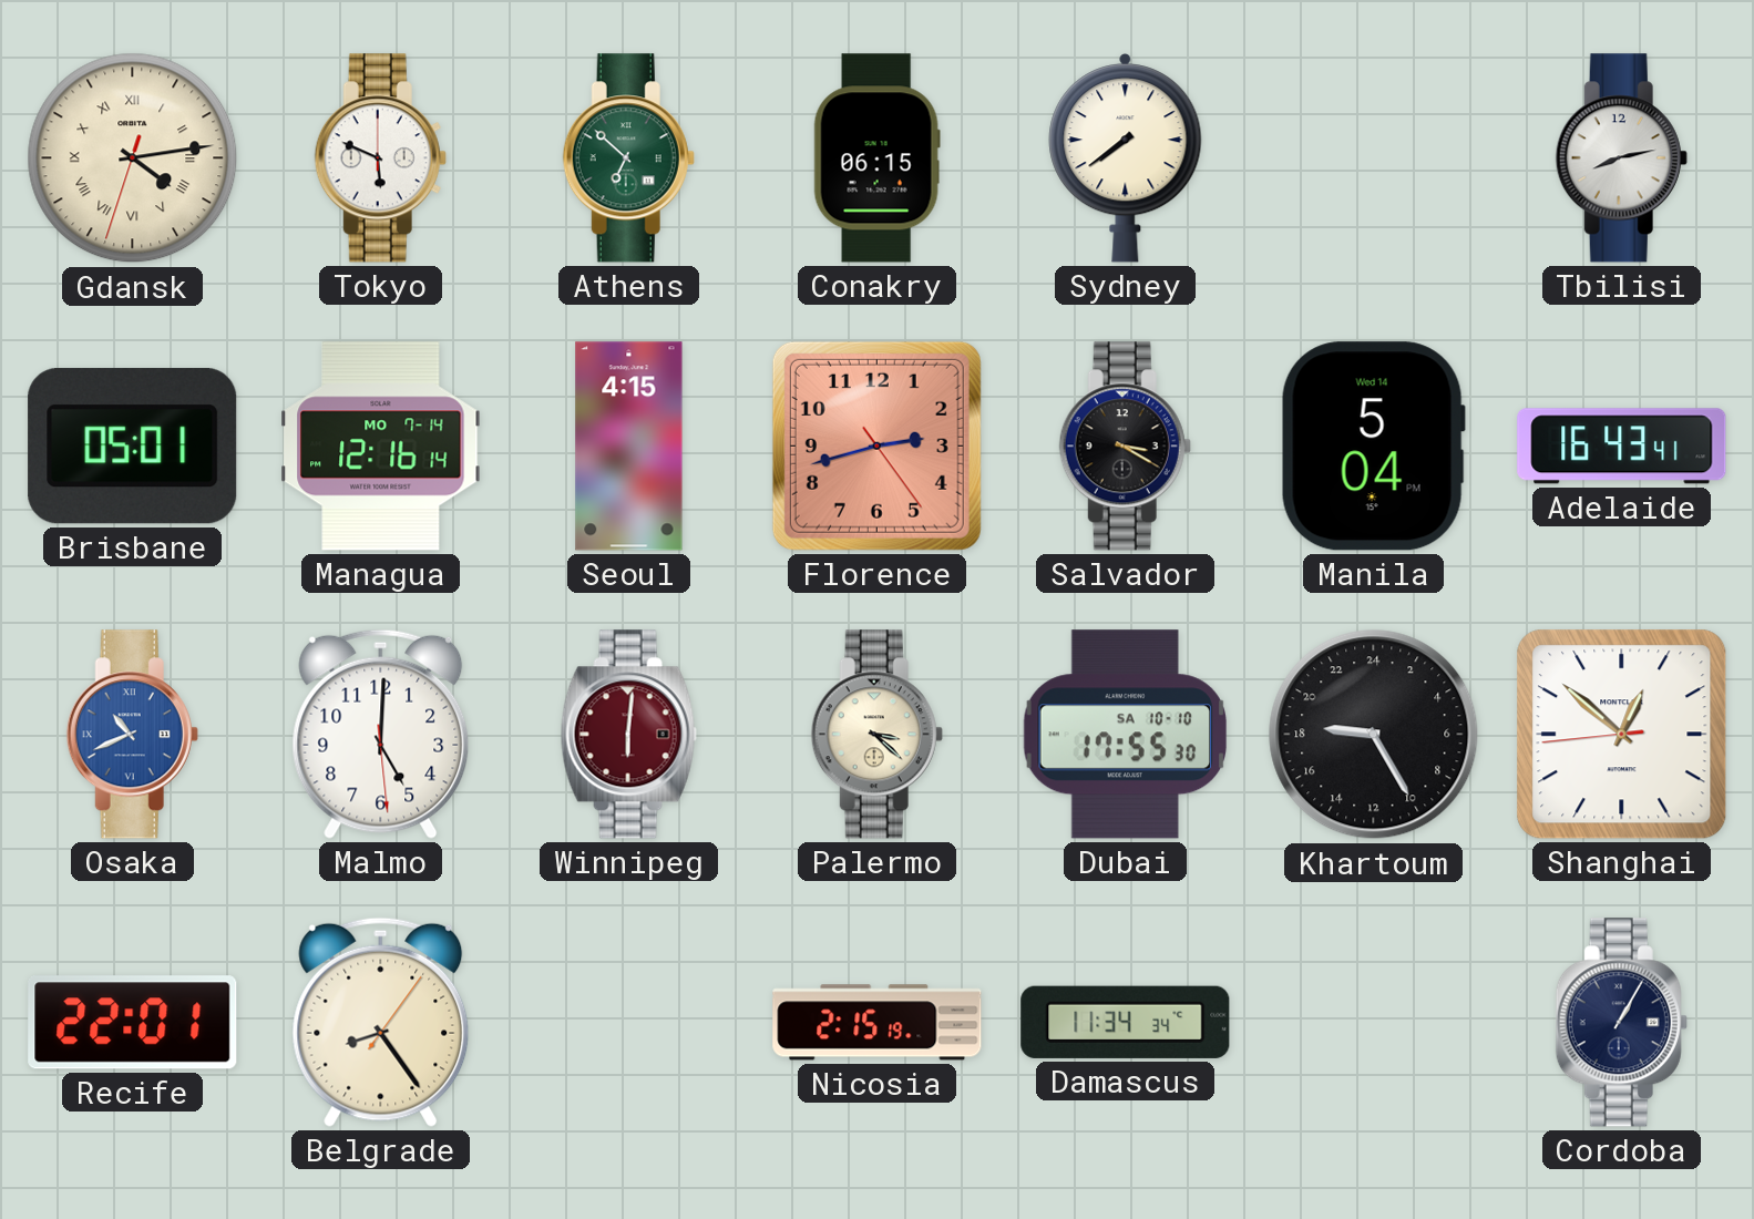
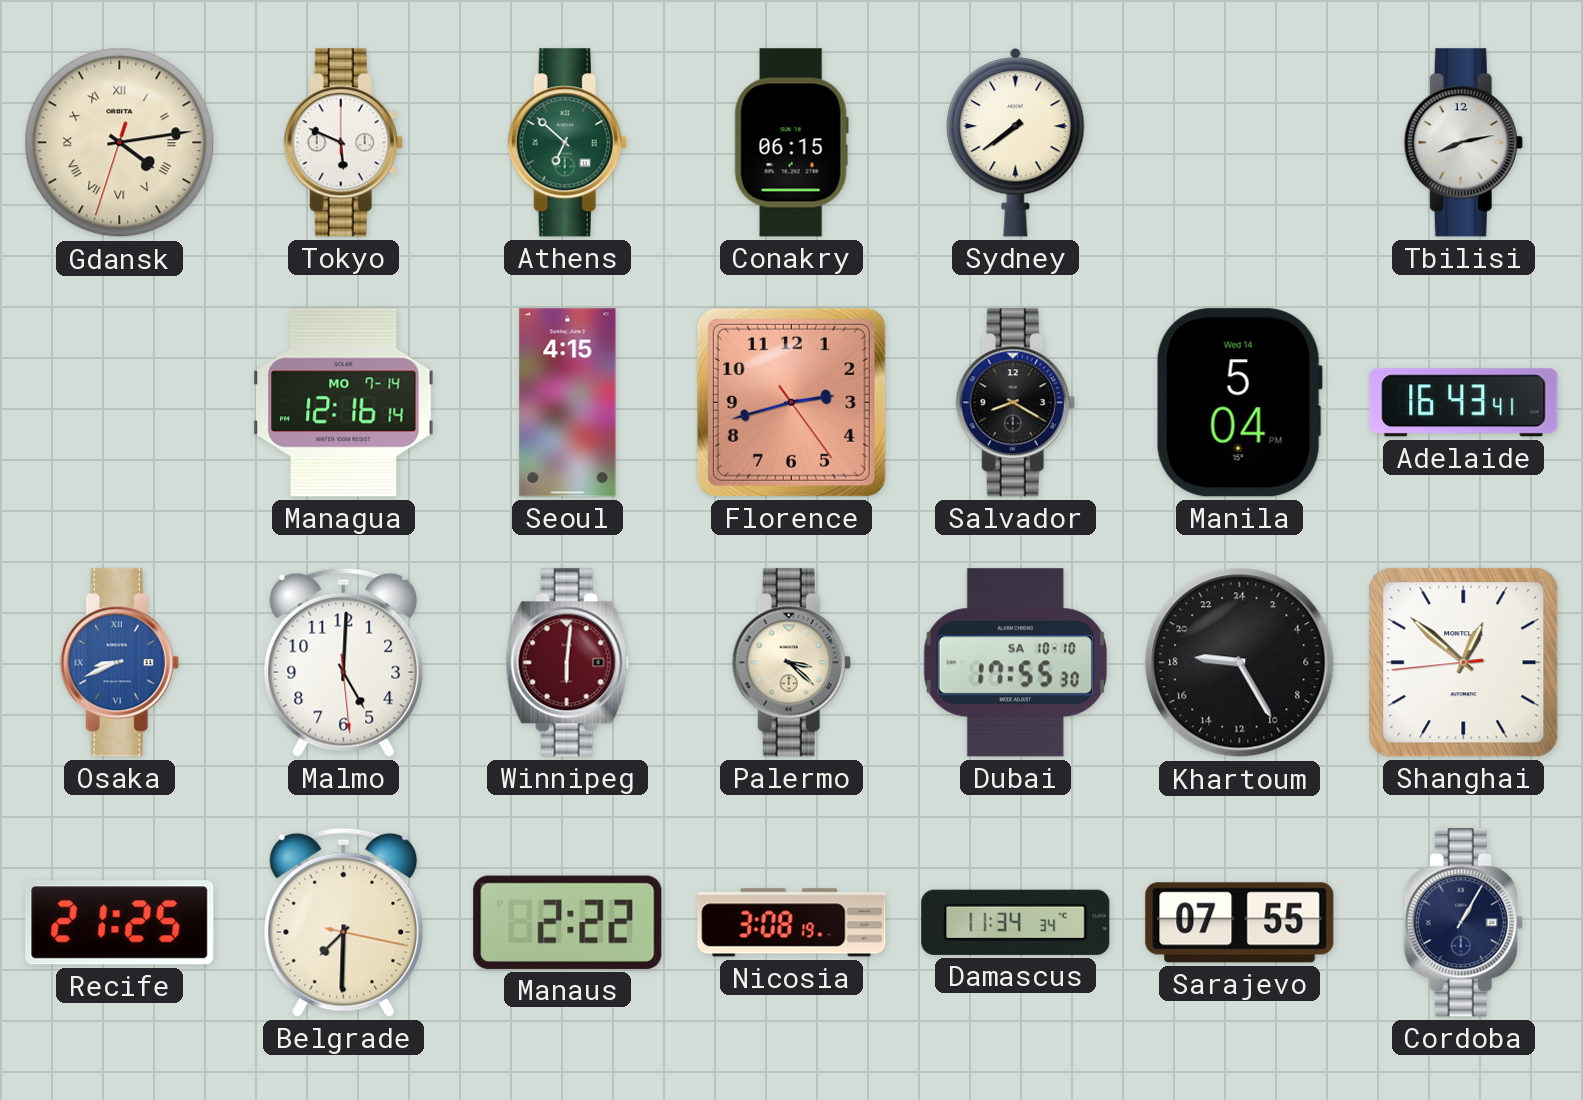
Brisbane: 05:01 -> none
Salvador: 3:20 -> 8:20
Osaka: 10:41 -> 8:41
Recife: 22:01 -> 21:25
Belgrade: 8:24 -> 7:30
Manaus: none -> 2:22
Nicosia: 2:15 -> 3:08
Sarajevo: none -> 07:55
